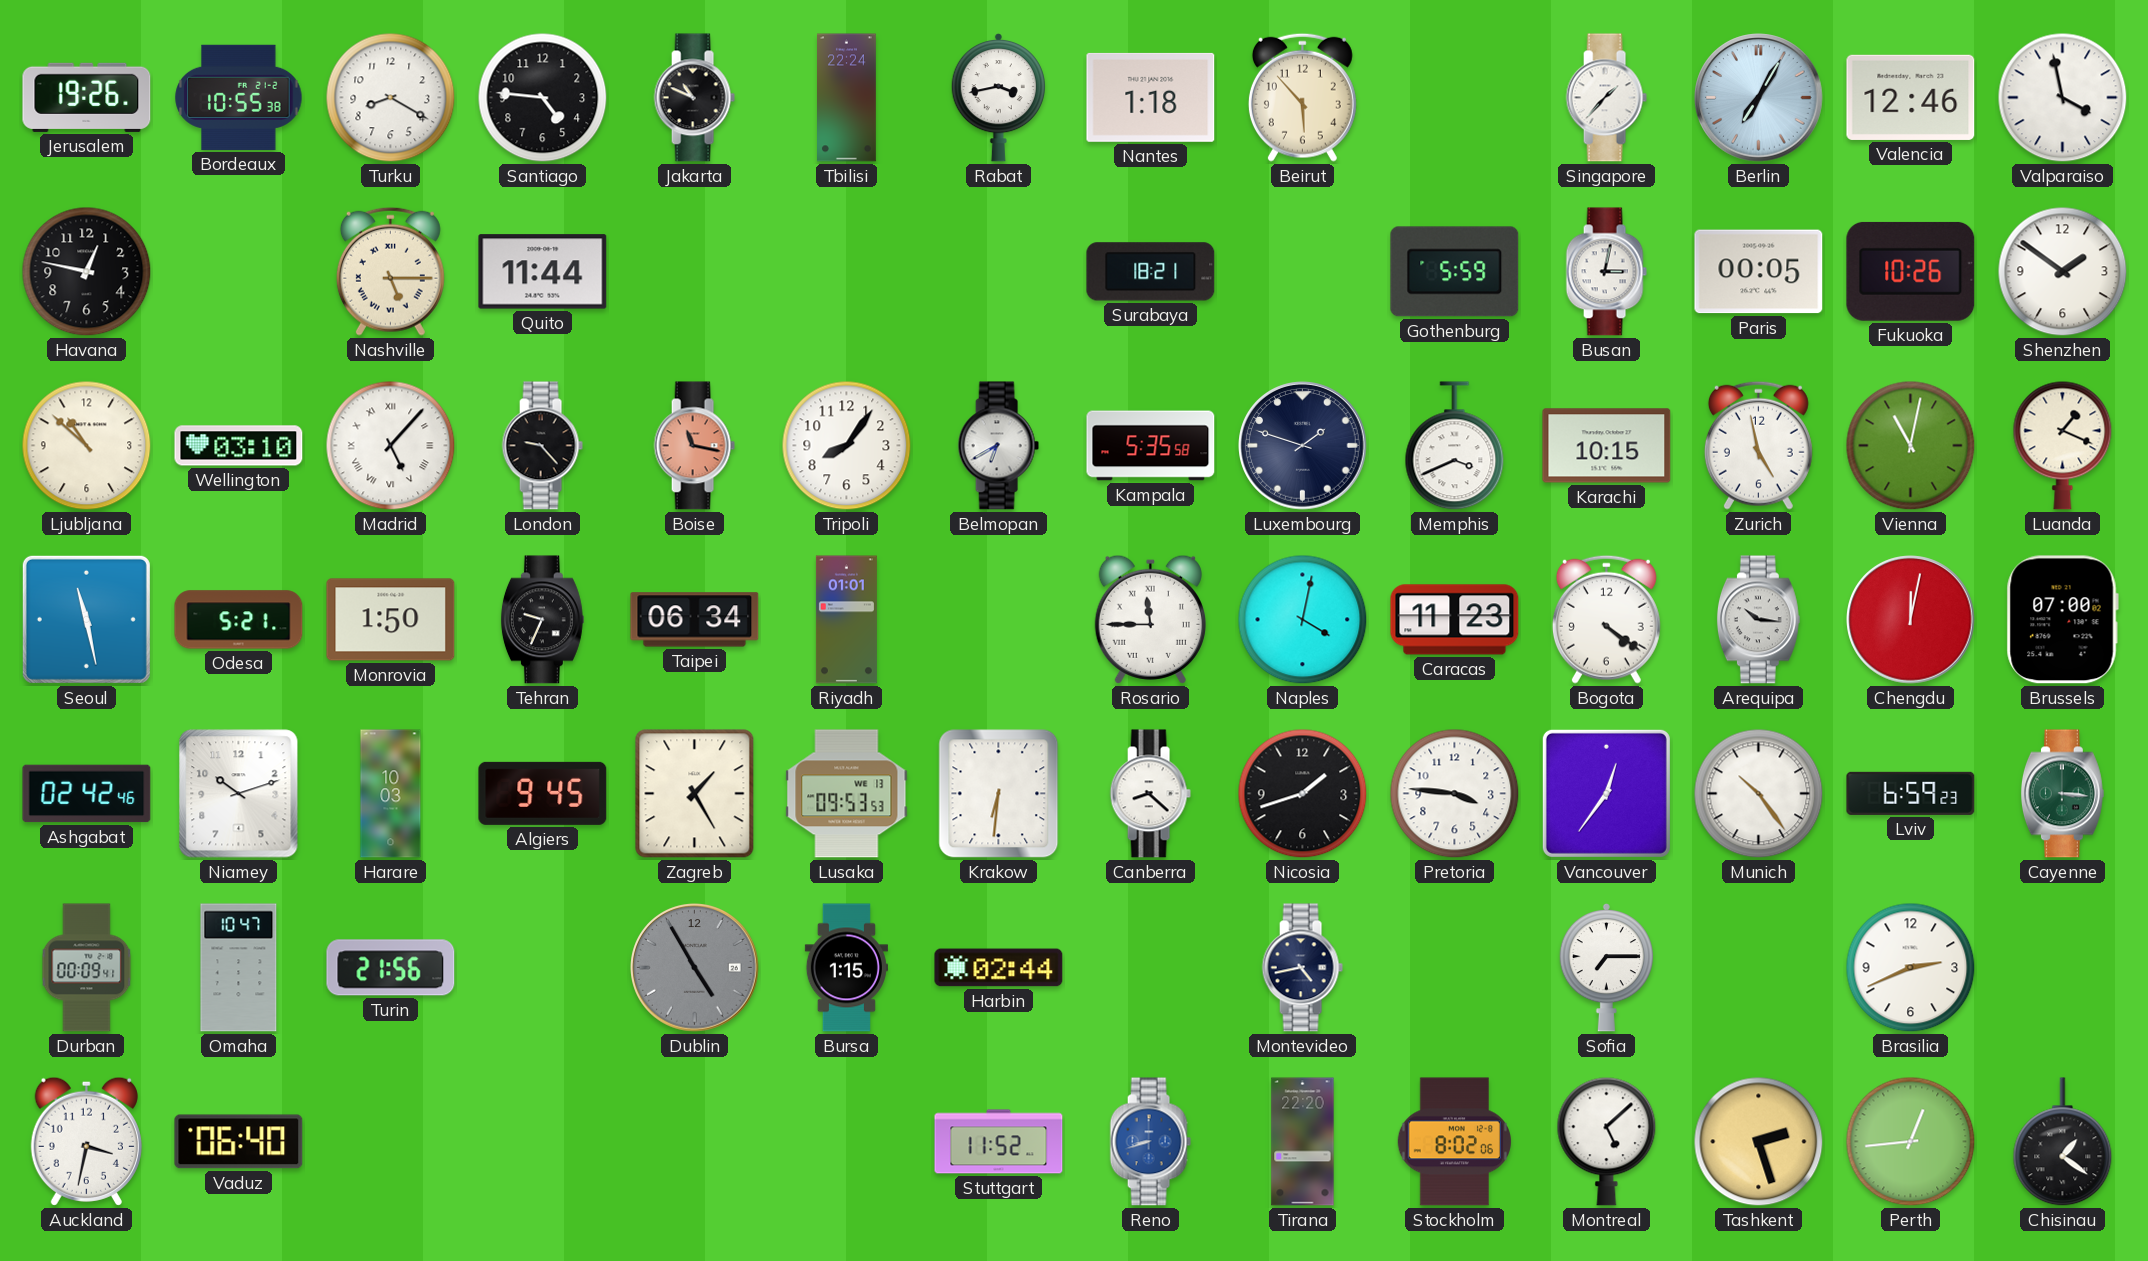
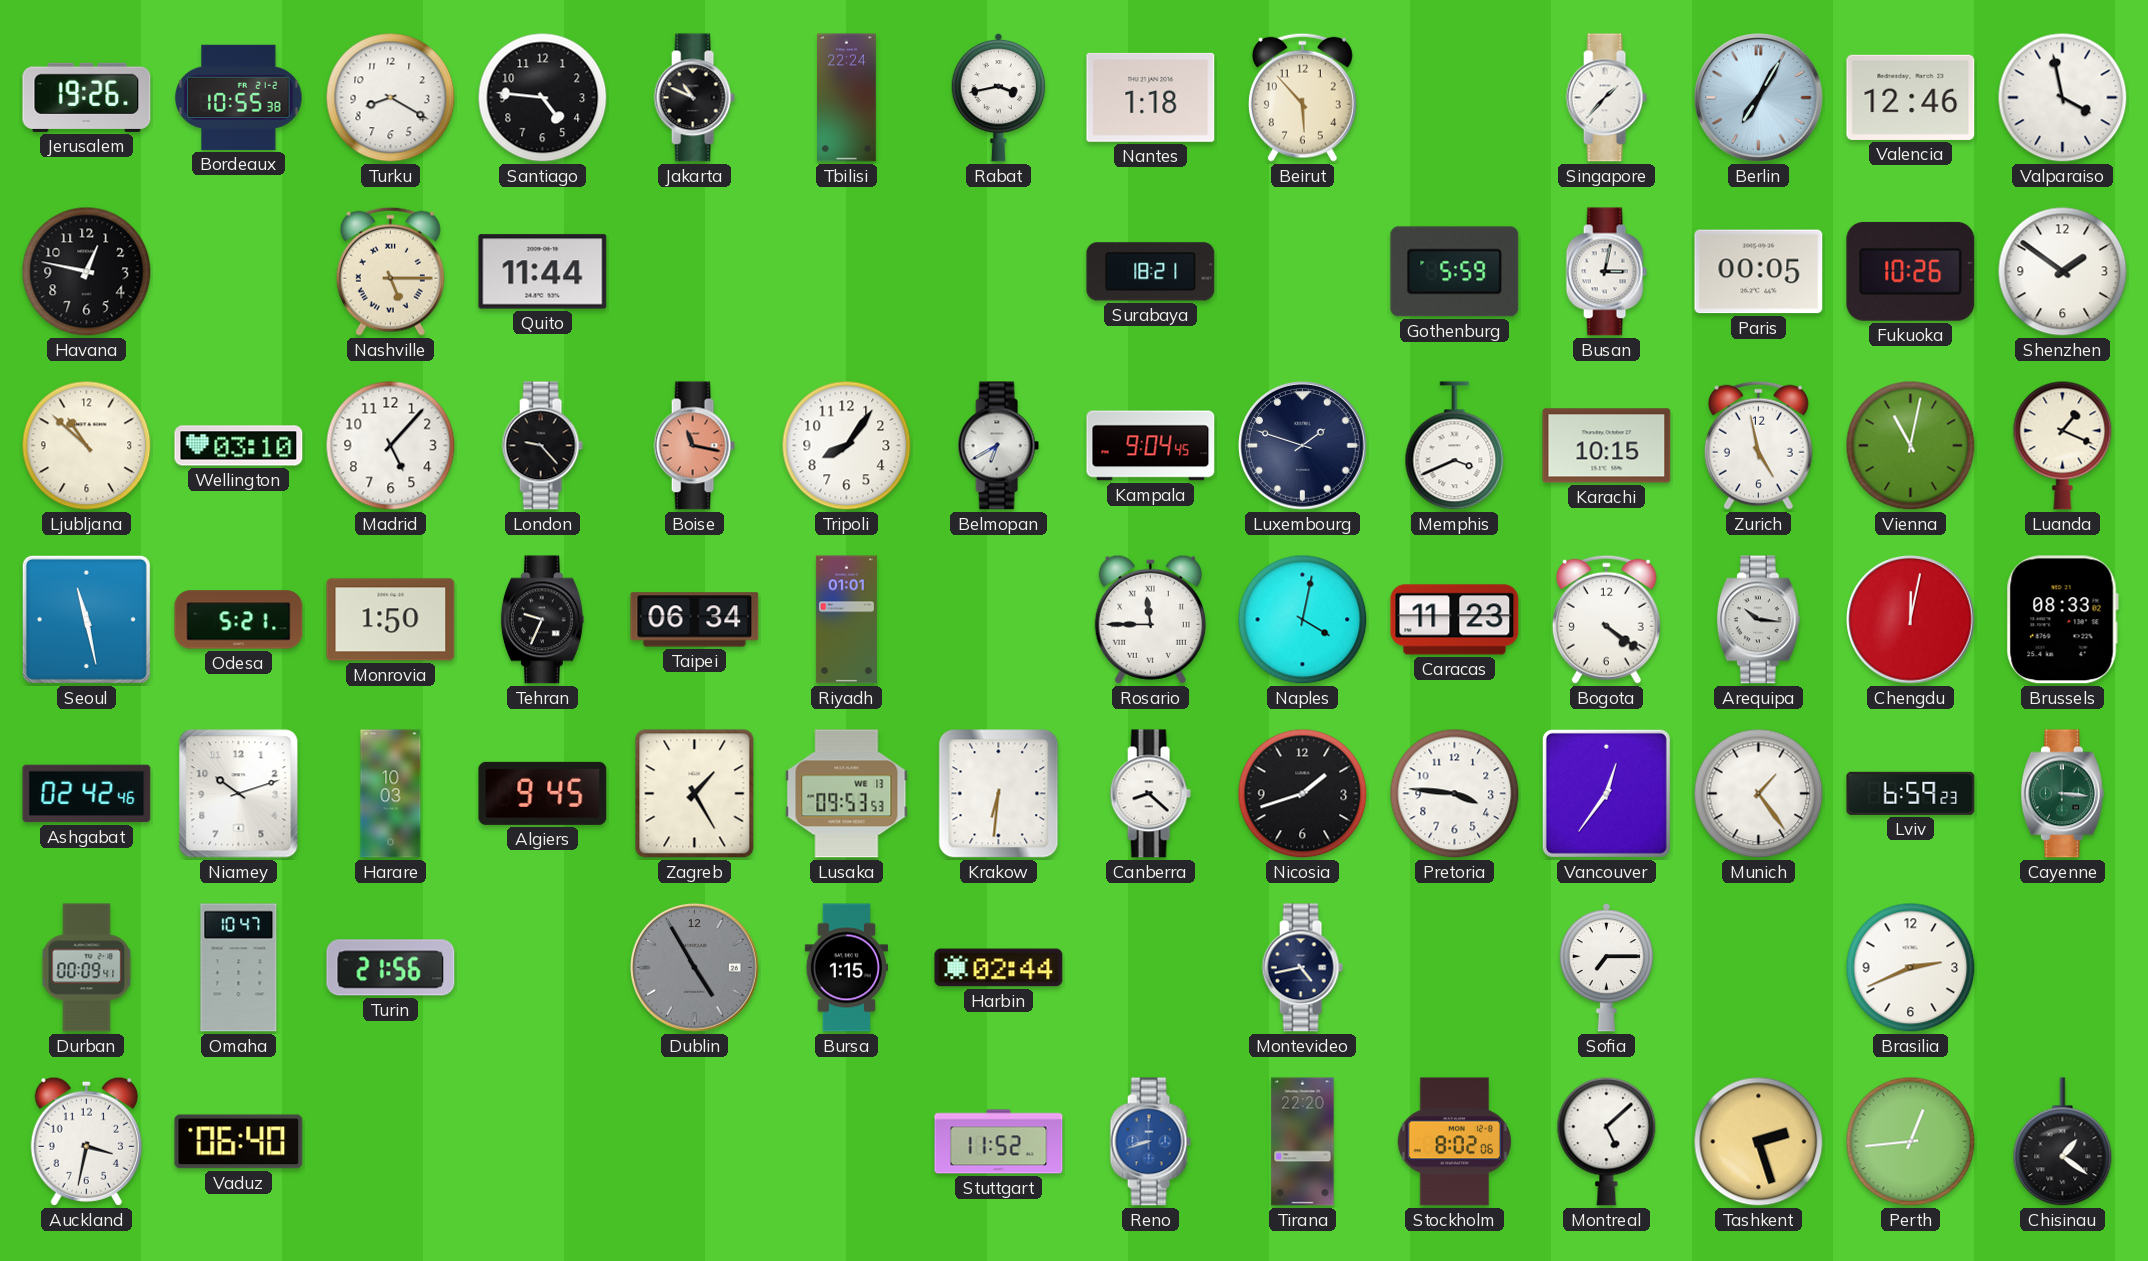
Madrid numerals: Roman -> Arabic
Kampala: 5:35 -> 9:04
Brussels: 07:00 -> 08:33
Munich: 10:24 -> 1:24
